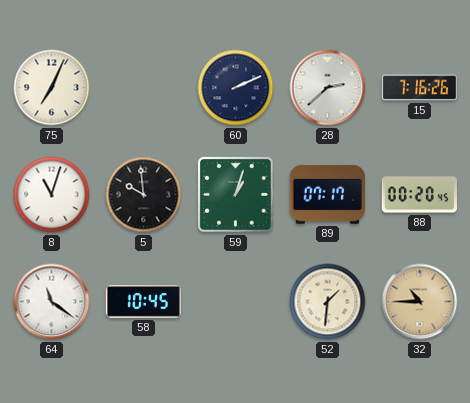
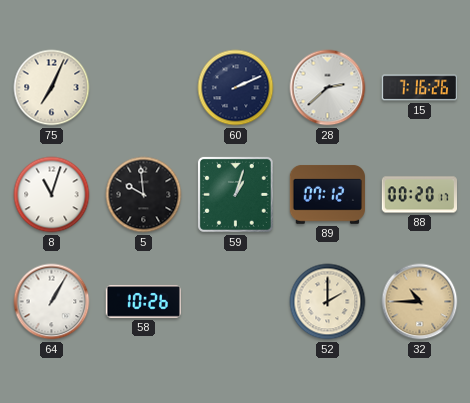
89: 07:17 -> 07:12
88: 00:20:45 -> 00:20:17
64: 11:21 -> 1:05
58: 10:45 -> 10:26
52: 1:31 -> 2:00
